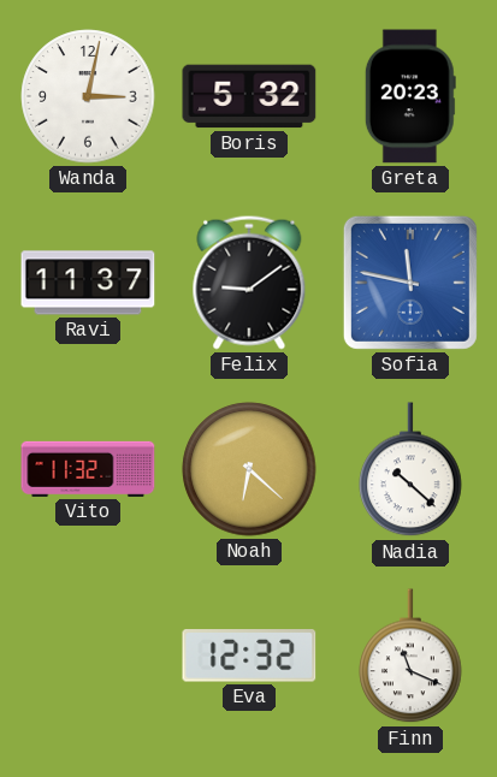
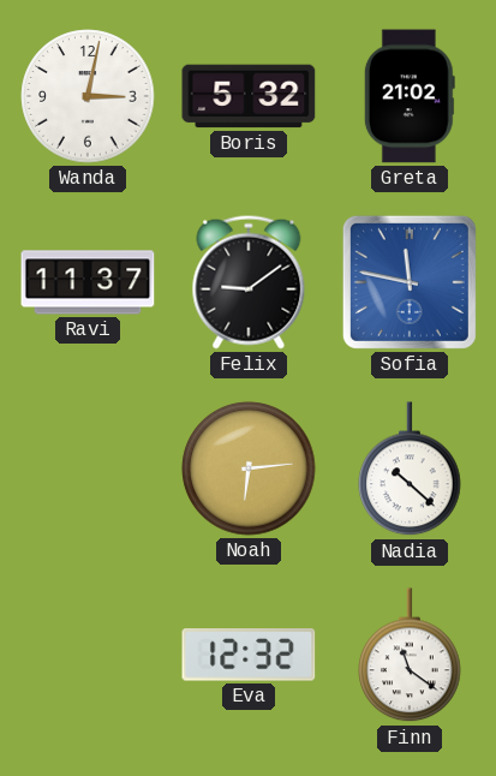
Greta: 20:23 -> 21:02
Vito: 11:32 -> none
Noah: 6:22 -> 6:14
Finn: 11:19 -> 11:21
